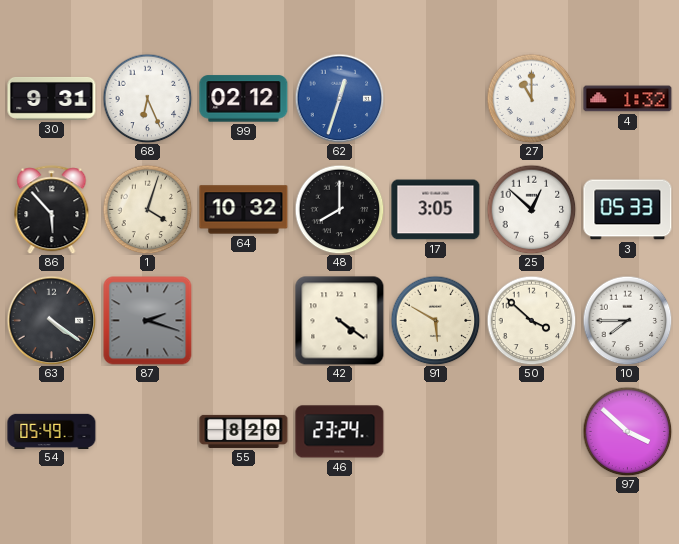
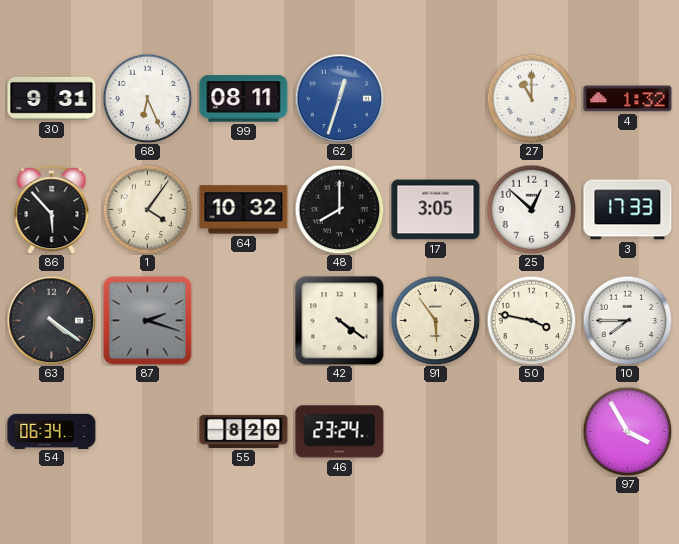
99: 02:12 -> 08:11
1: 4:03 -> 4:06
3: 05:33 -> 17:33
91: 5:50 -> 5:54
50: 3:52 -> 3:47
54: 05:49 -> 06:34
97: 3:52 -> 3:55
